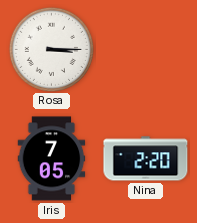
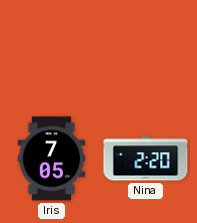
Rosa: 3:15 -> none
